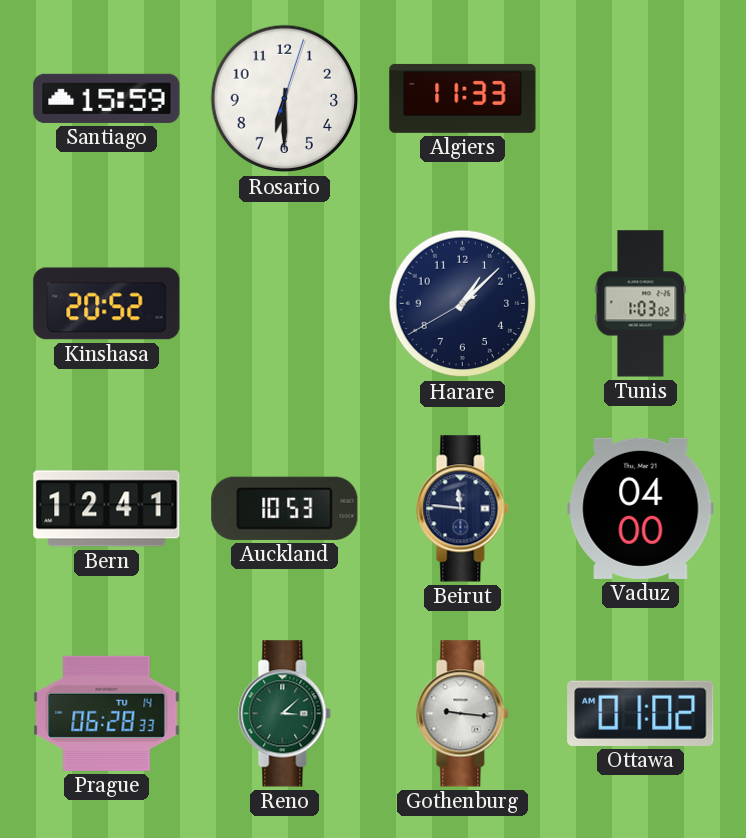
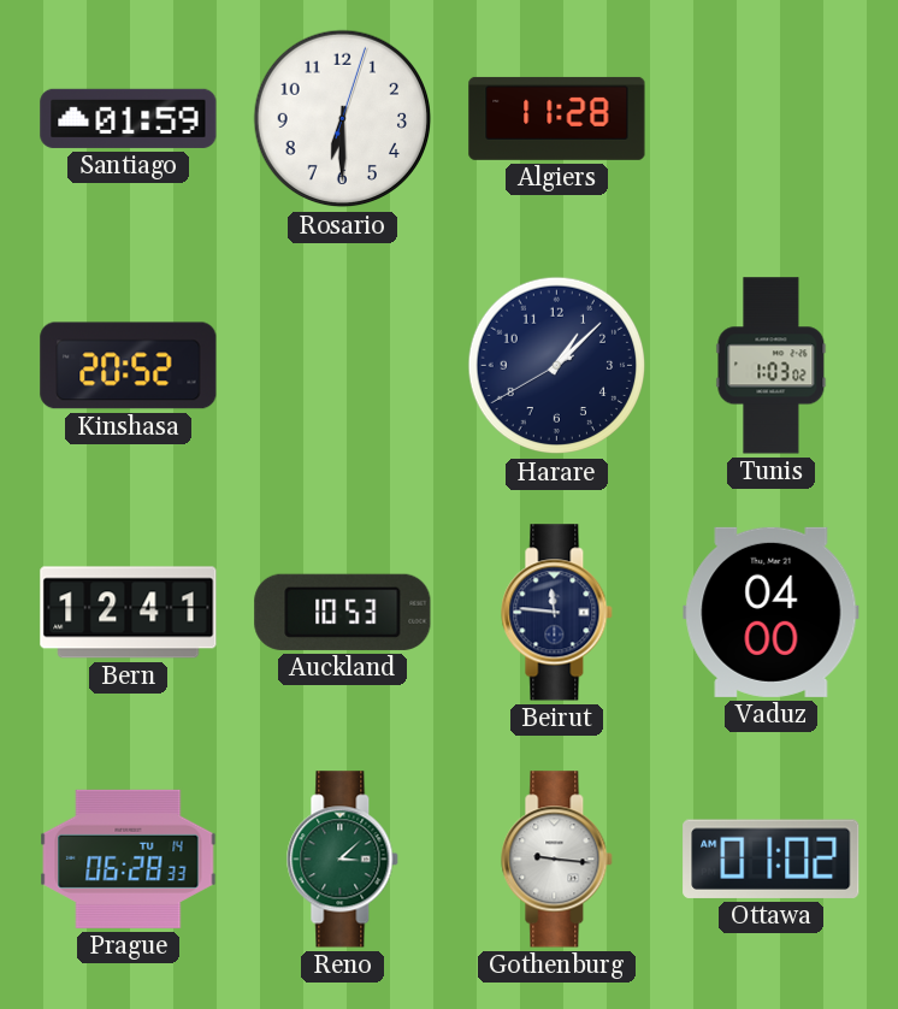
Santiago: 15:59 -> 01:59
Algiers: 11:33 -> 11:28
